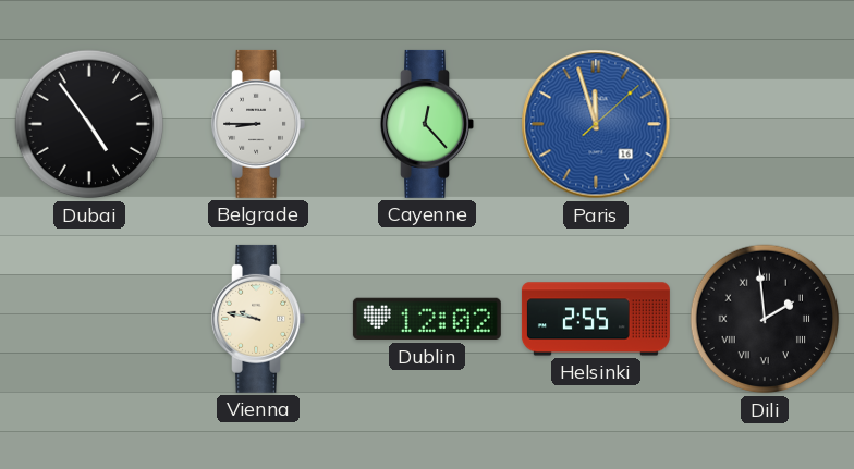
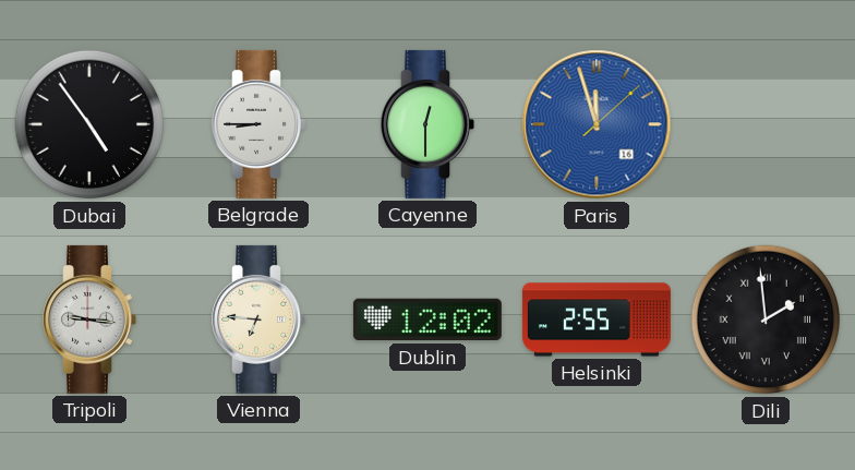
Cayenne: 12:23 -> 12:30
Tripoli: none -> 9:16
Vienna: 9:47 -> 6:46
